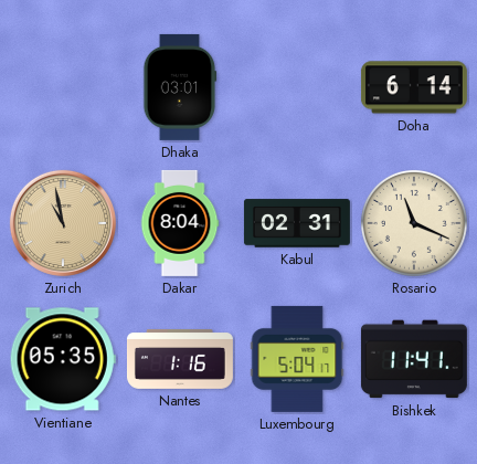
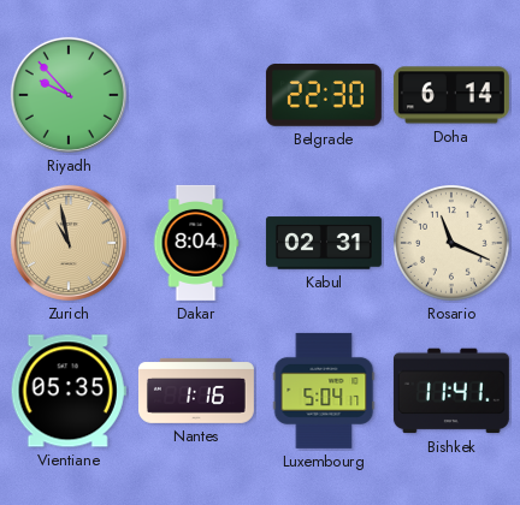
Riyadh: none -> 9:53
Dhaka: 03:01 -> none
Belgrade: none -> 22:30
